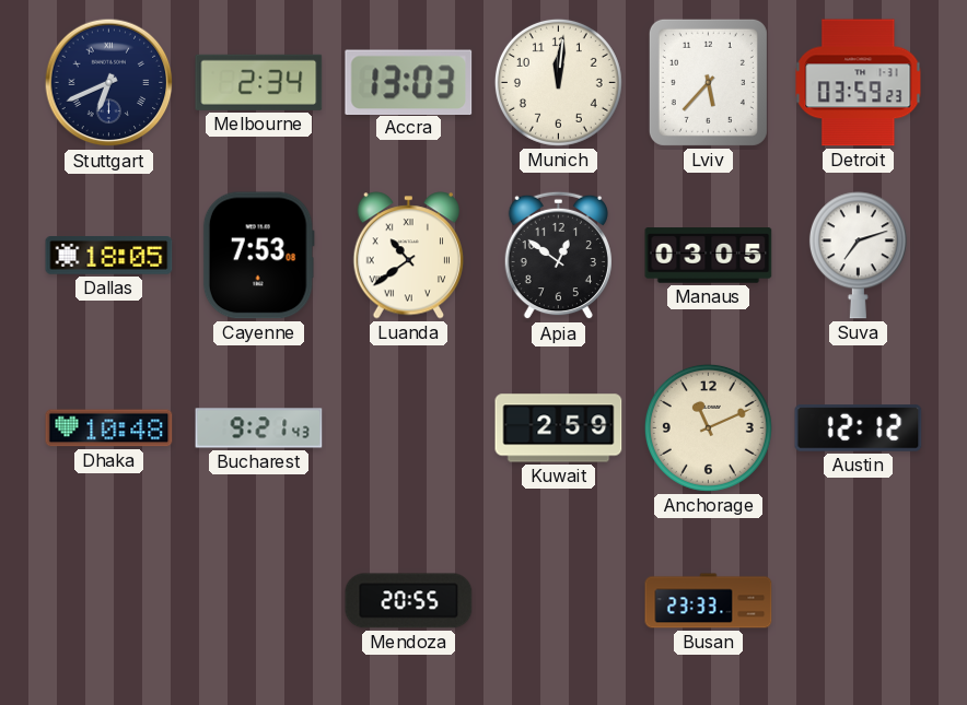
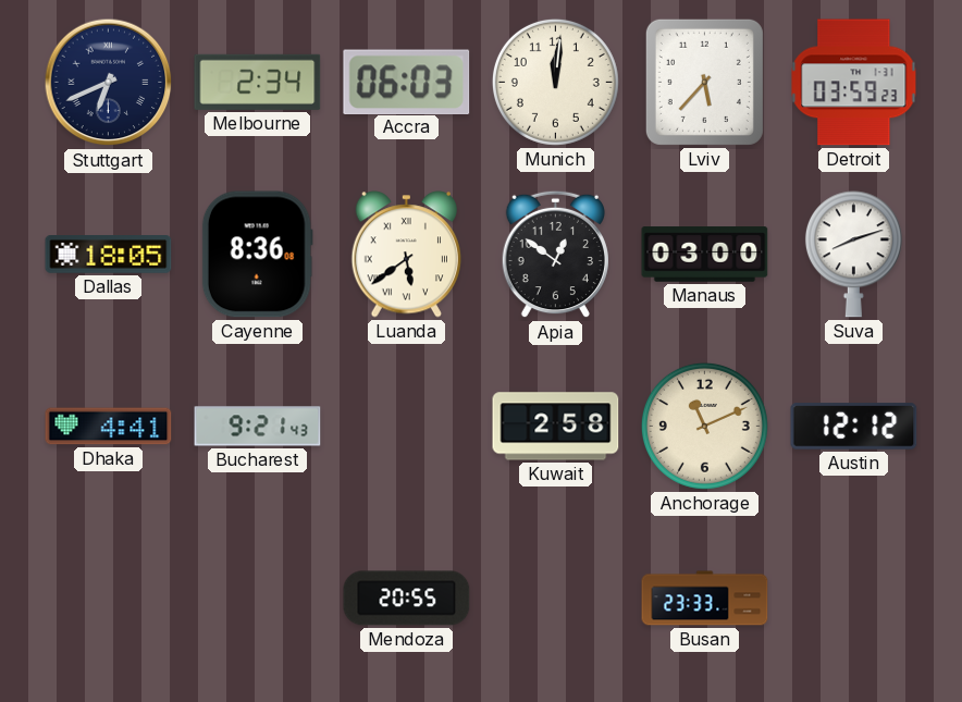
Accra: 13:03 -> 06:03
Cayenne: 7:53 -> 8:36
Luanda: 10:39 -> 5:39
Manaus: 03:05 -> 03:00
Suva: 7:12 -> 8:12
Dhaka: 10:48 -> 4:41
Kuwait: 2:59 -> 2:58
